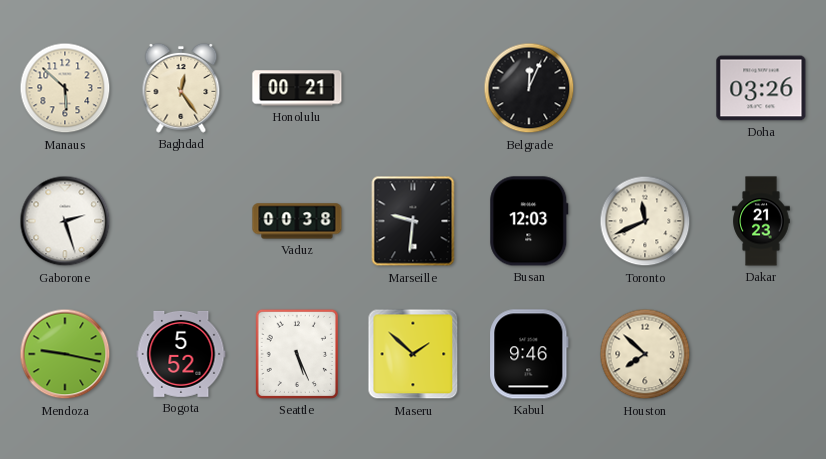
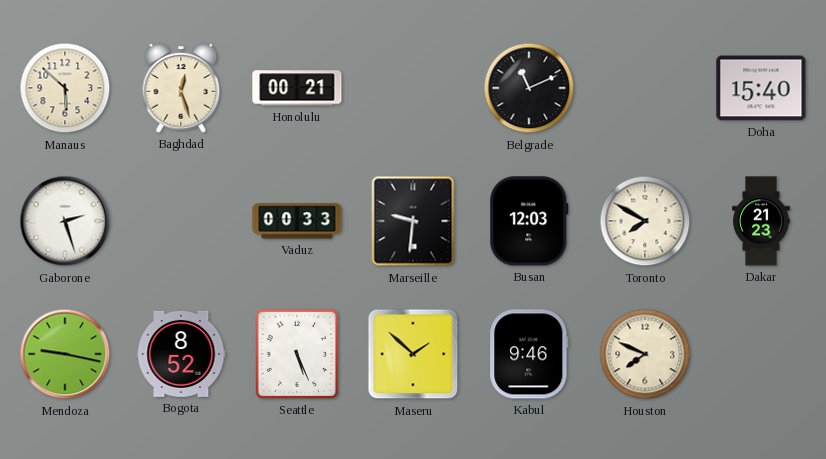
Baghdad: 12:24 -> 12:27
Belgrade: 12:04 -> 11:11
Doha: 03:26 -> 15:40
Vaduz: 00:38 -> 00:33
Toronto: 11:41 -> 7:50
Bogota: 5:52 -> 8:52
Houston: 7:52 -> 7:49
